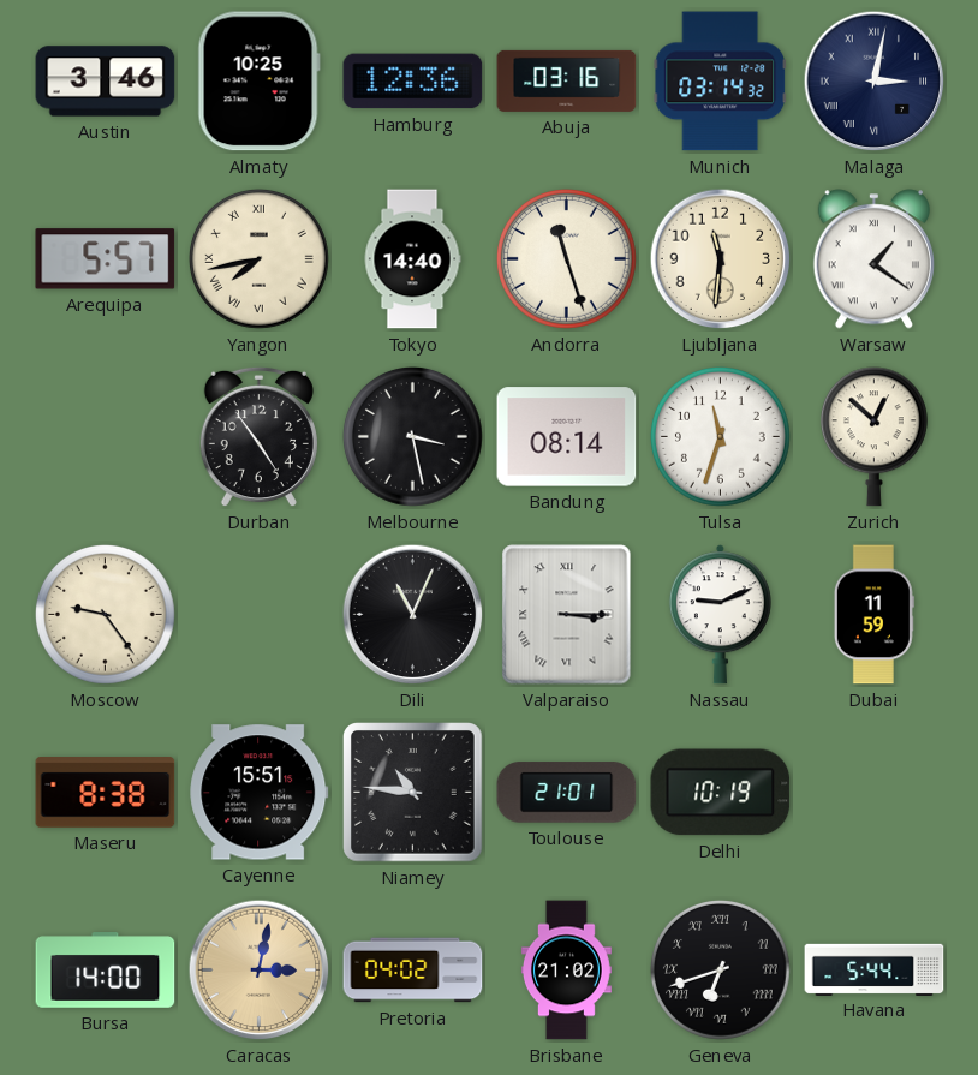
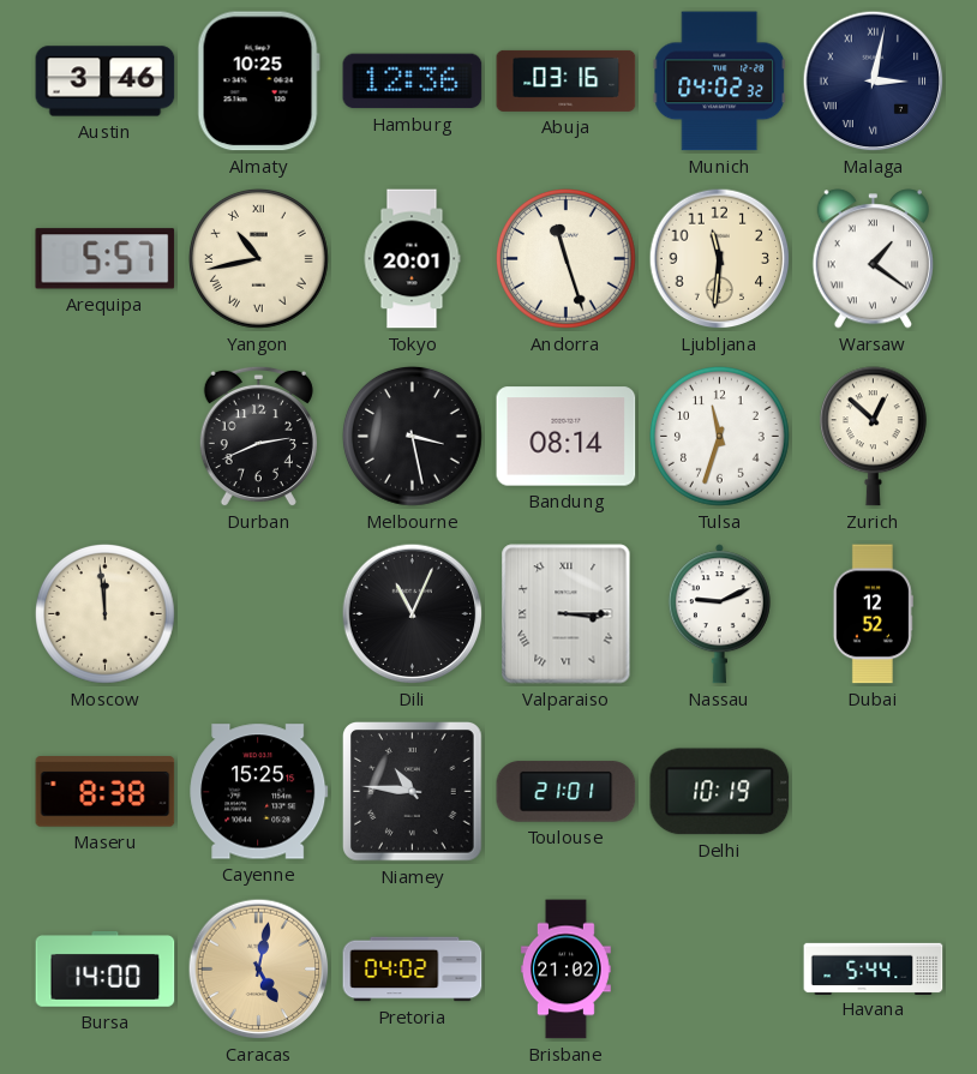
Munich: 03:14 -> 04:02
Yangon: 7:43 -> 10:43
Tokyo: 14:40 -> 20:01
Durban: 4:54 -> 2:41
Moscow: 9:24 -> 11:59
Dubai: 11:59 -> 12:52
Cayenne: 15:51 -> 15:25
Caracas: 3:02 -> 5:02
Geneva: 6:42 -> none
